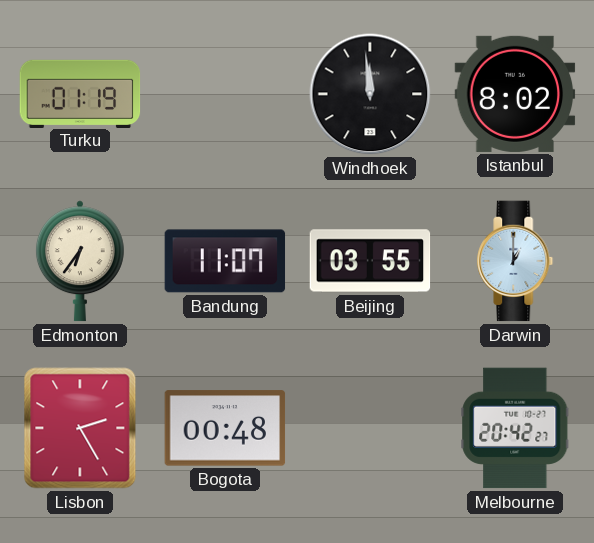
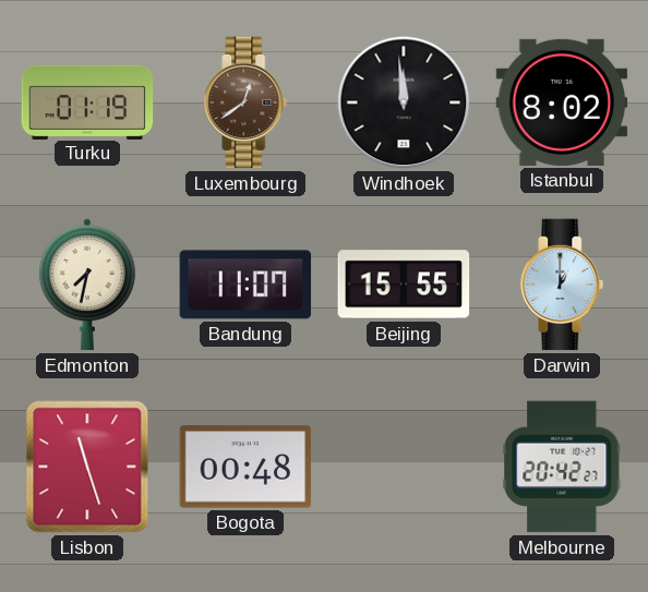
Luxembourg: none -> 12:39
Edmonton: 6:36 -> 7:32
Beijing: 03:55 -> 15:55
Lisbon: 2:25 -> 11:27
